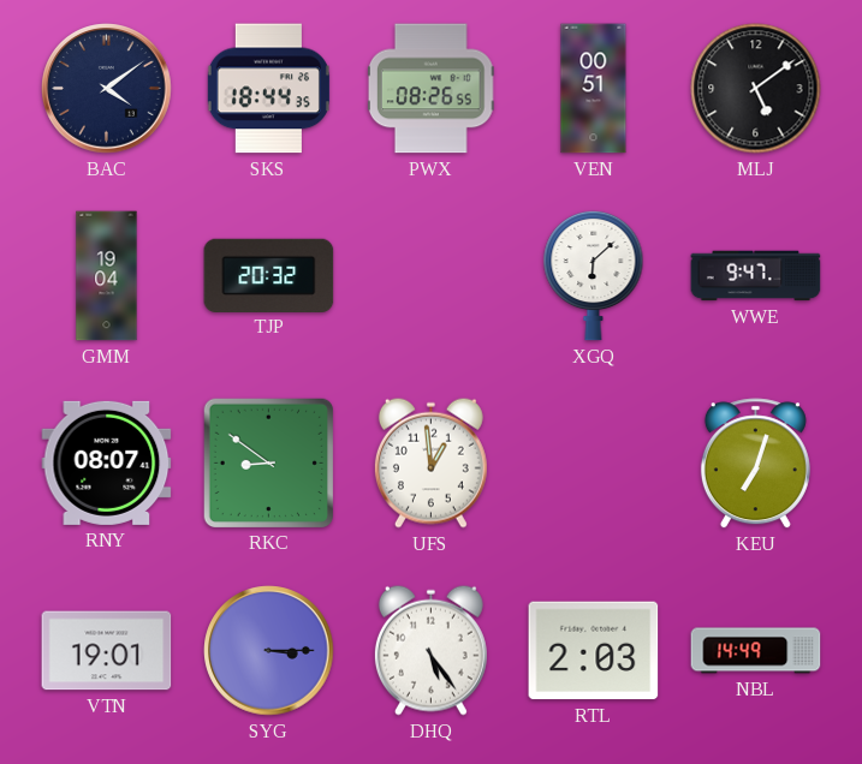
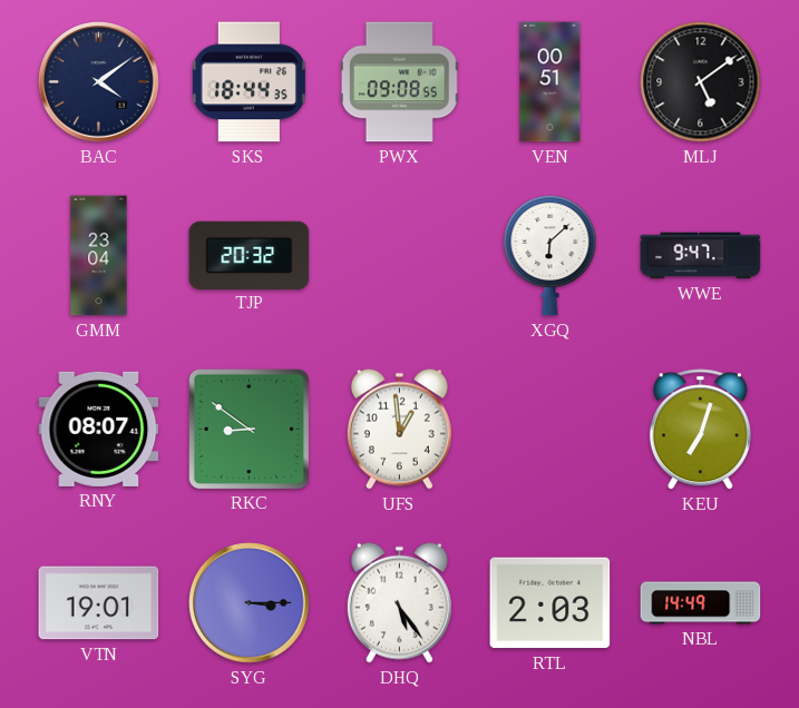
PWX: 08:26 -> 09:08
GMM: 19:04 -> 23:04
